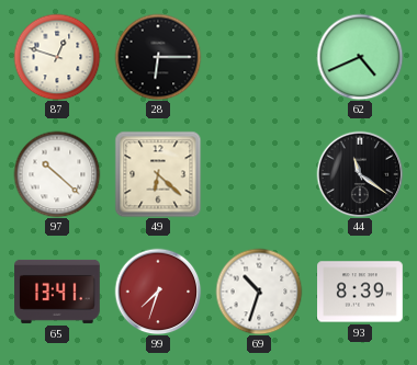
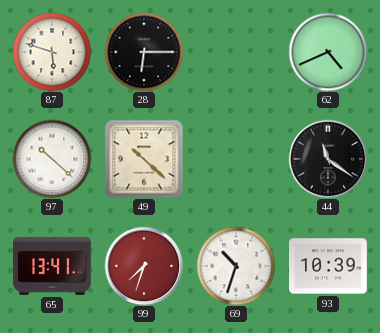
87: 12:48 -> 5:48
49: 6:22 -> 10:22
93: 8:39 -> 10:39
